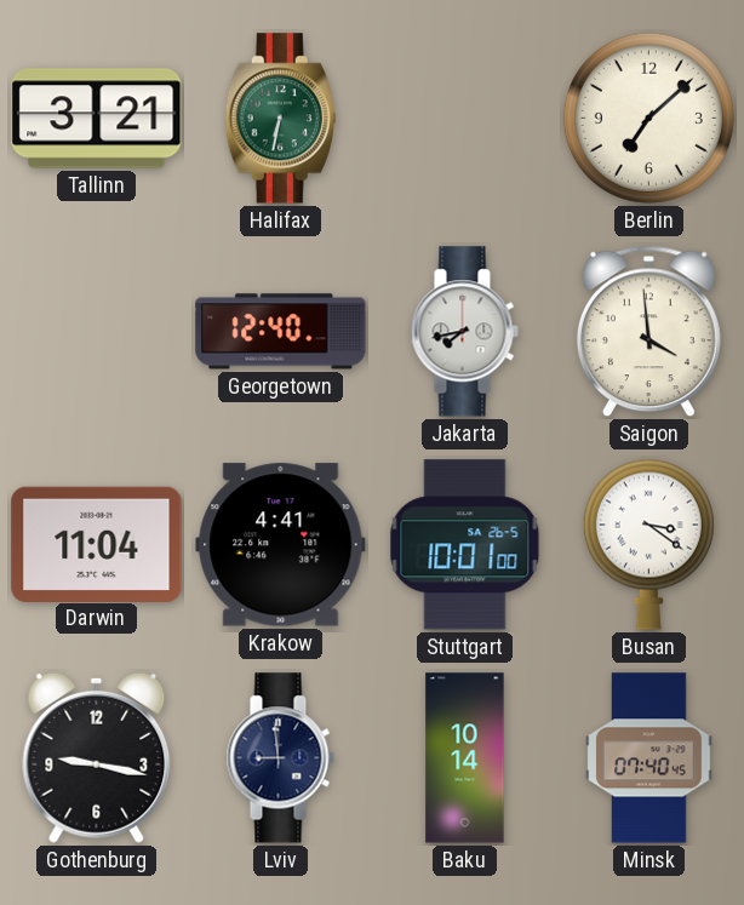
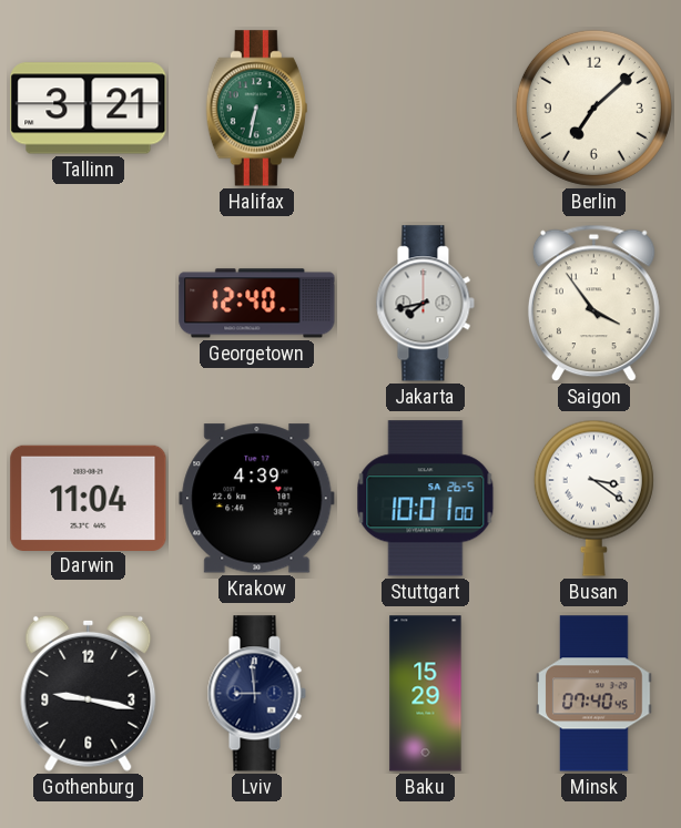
Saigon: 3:59 -> 3:54
Krakow: 4:41 -> 4:39
Baku: 10:14 -> 15:29
